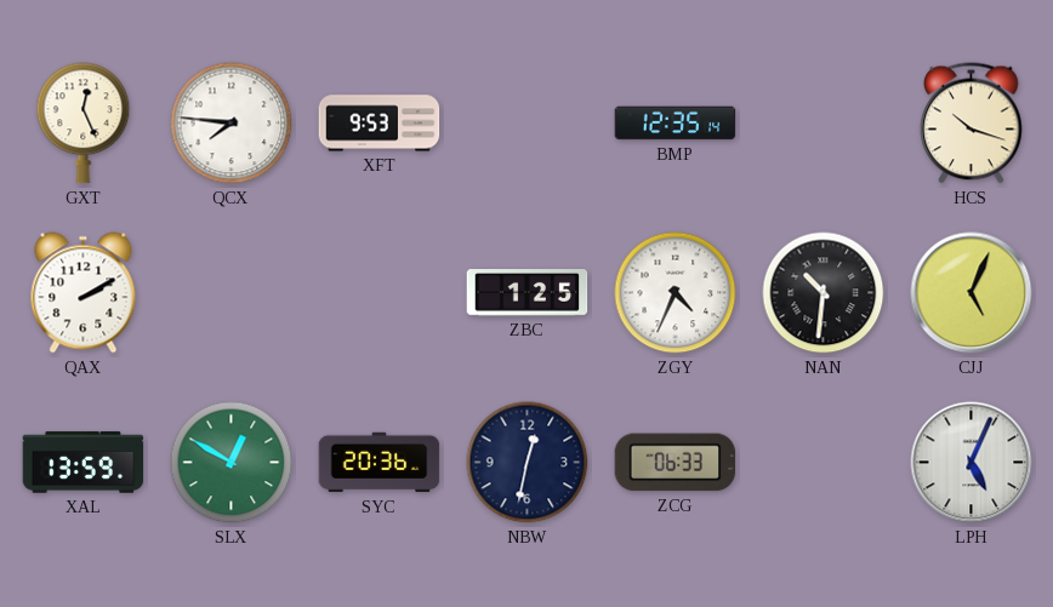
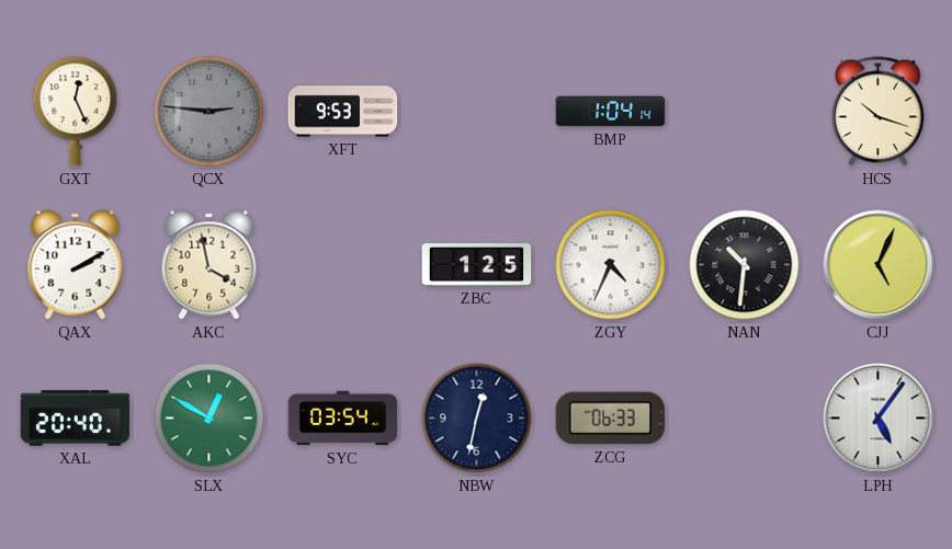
QCX: 7:46 -> 2:46
QCX dial: white -> grey
BMP: 12:35 -> 1:04
AKC: none -> 3:58
XAL: 13:59 -> 20:40
SYC: 20:36 -> 03:54
LPH: 5:04 -> 5:06
